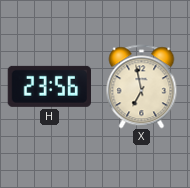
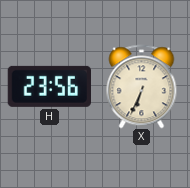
X: 6:58 -> 6:34
